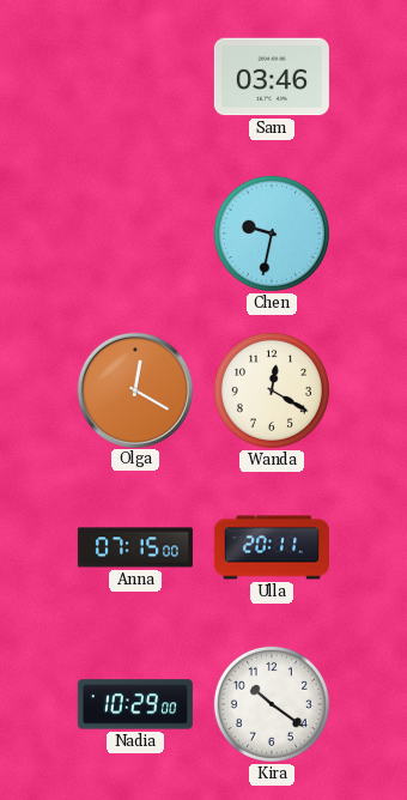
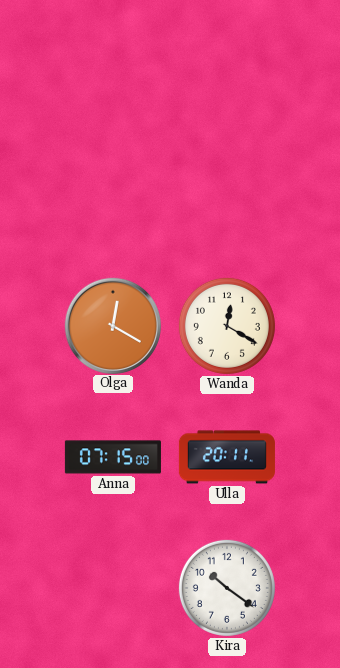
Sam: 03:46 -> none
Chen: 9:32 -> none
Nadia: 10:29 -> none
